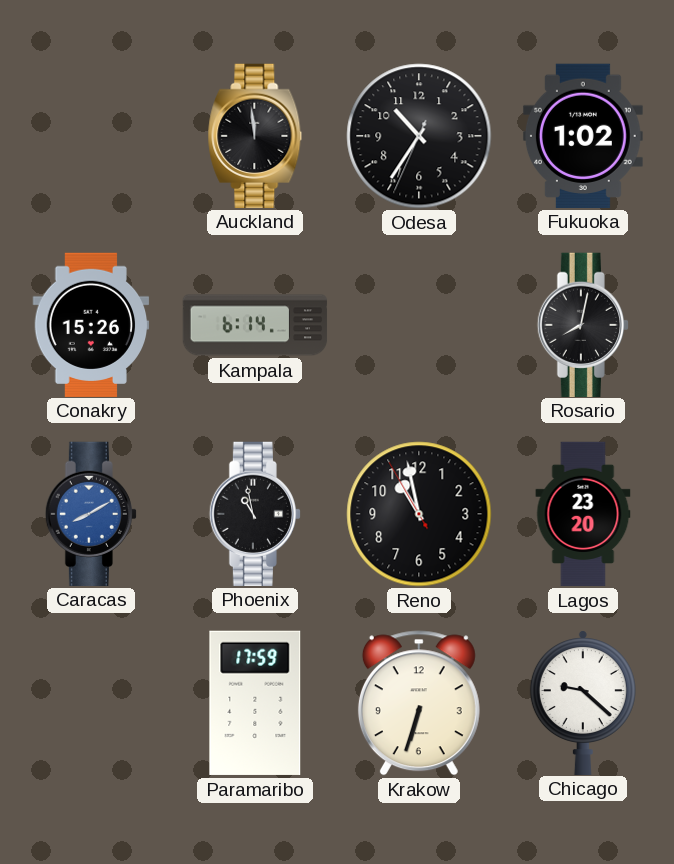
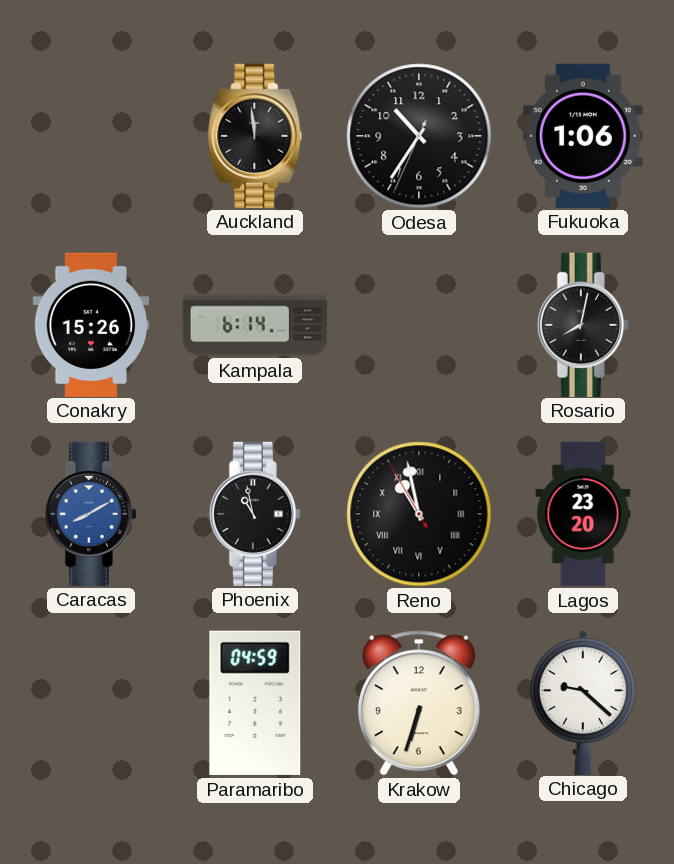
Fukuoka: 1:02 -> 1:06
Reno numerals: Arabic -> Roman
Paramaribo: 17:59 -> 04:59
